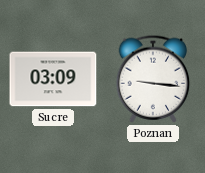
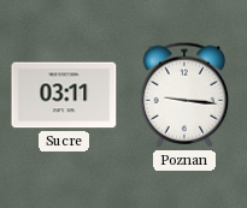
Sucre: 03:09 -> 03:11
